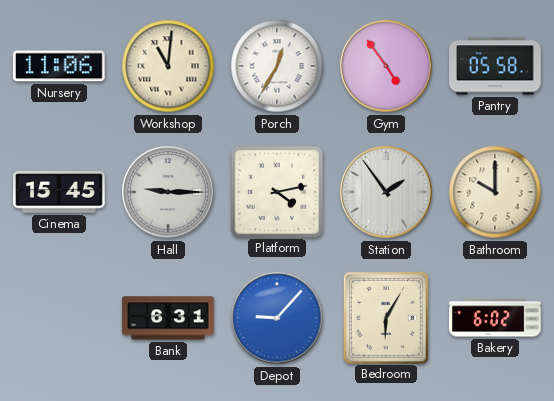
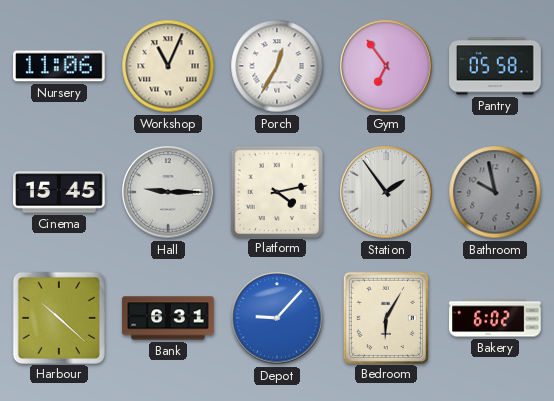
Workshop: 11:01 -> 11:04
Gym: 4:54 -> 6:54
Bathroom: 10:00 -> 9:58
Bathroom dial: cream -> grey
Harbour: none -> 10:22
